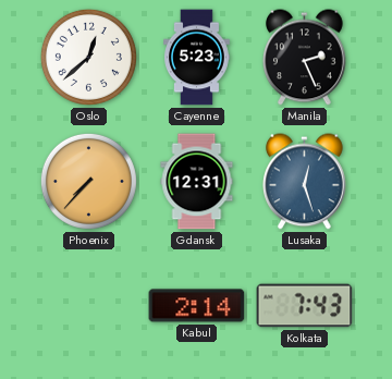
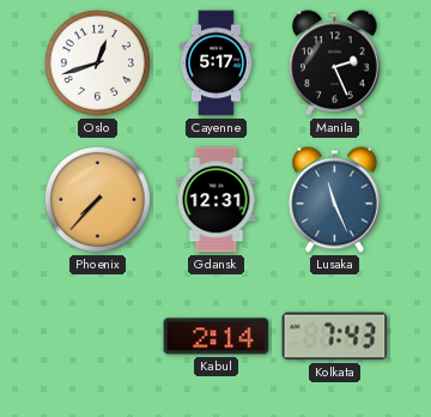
Oslo: 12:38 -> 12:42
Cayenne: 5:23 -> 5:17
Lusaka: 12:27 -> 11:26
